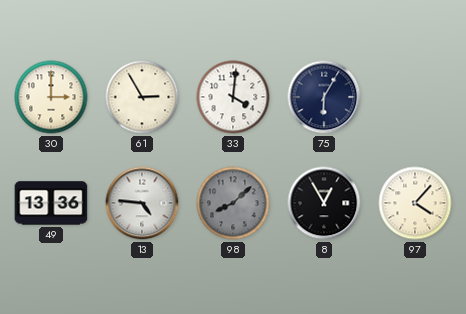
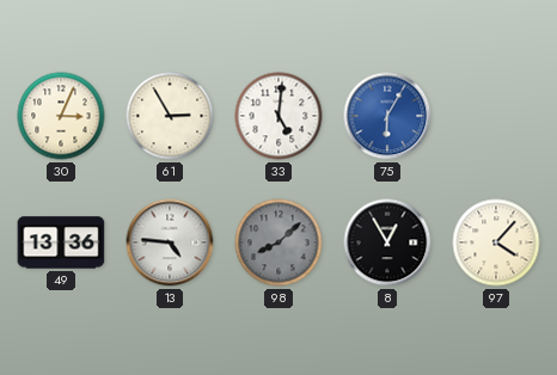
30: 3:00 -> 3:04
33: 4:01 -> 5:01
75 dial: navy -> blue
